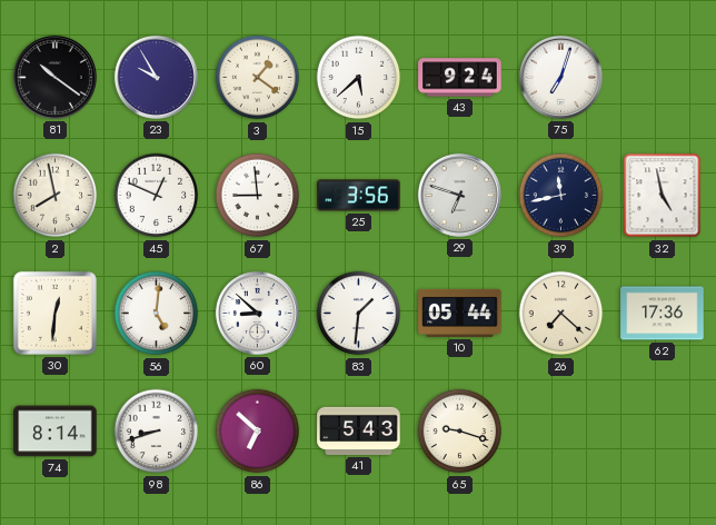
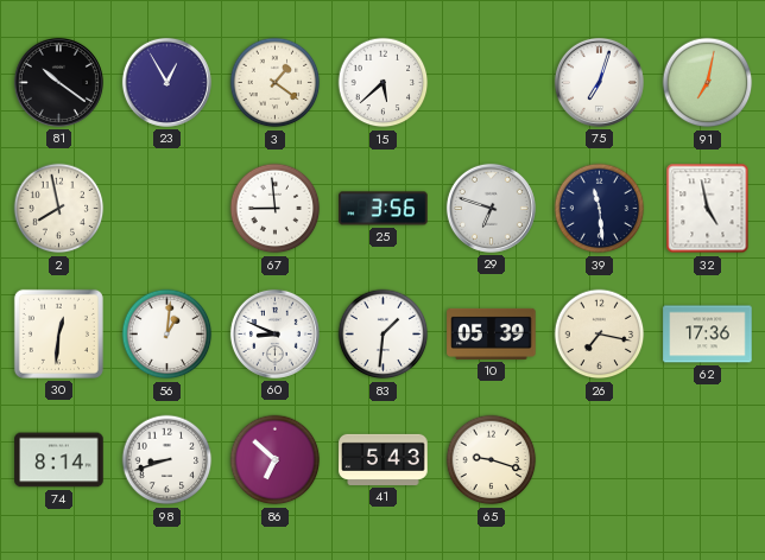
23: 9:55 -> 12:55
43: 9:24 -> none
91: none -> 7:02
45: 12:49 -> none
39: 11:43 -> 11:29
56: 5:01 -> 1:01
60: 8:52 -> 8:49
10: 05:44 -> 05:39
26: 7:22 -> 7:17
